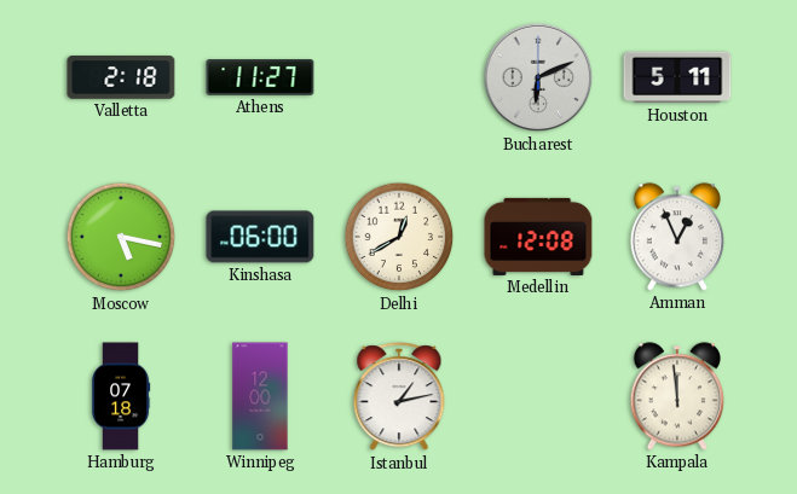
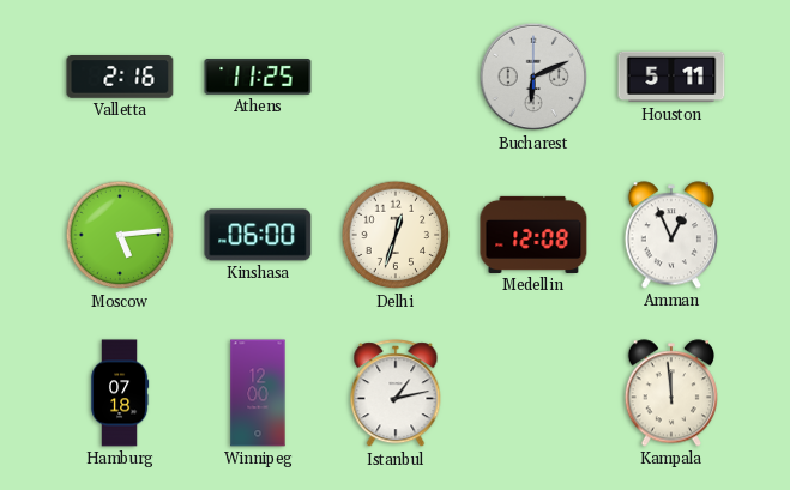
Valletta: 2:18 -> 2:16
Athens: 11:27 -> 11:25
Moscow: 5:17 -> 5:14
Delhi: 12:40 -> 12:33
